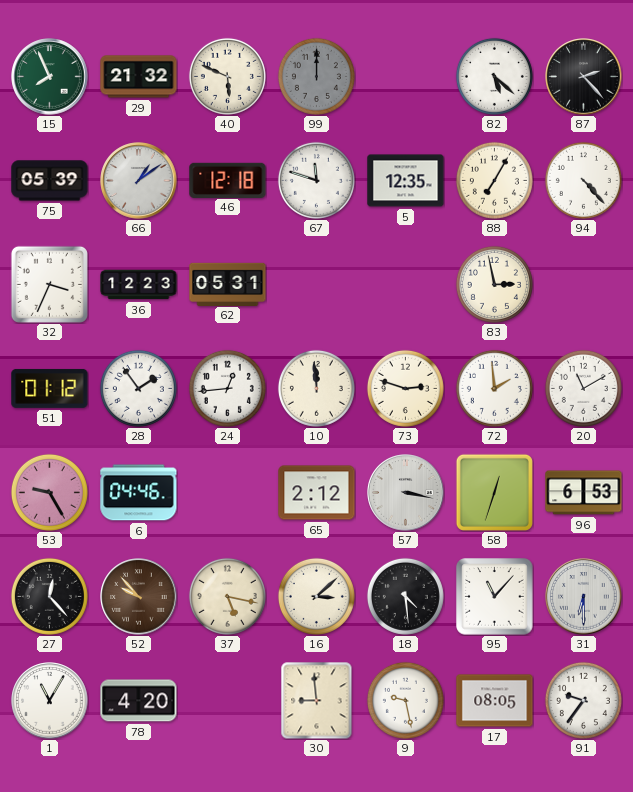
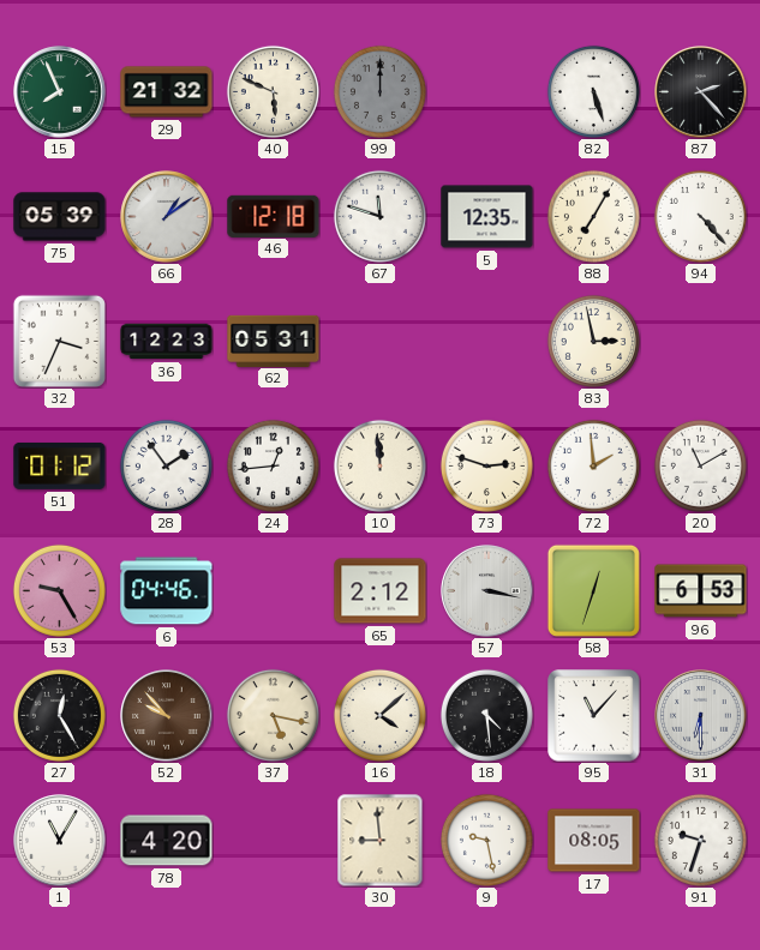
82: 5:22 -> 5:27
27: 12:23 -> 12:25
16: 3:08 -> 4:08
91: 9:36 -> 9:33
